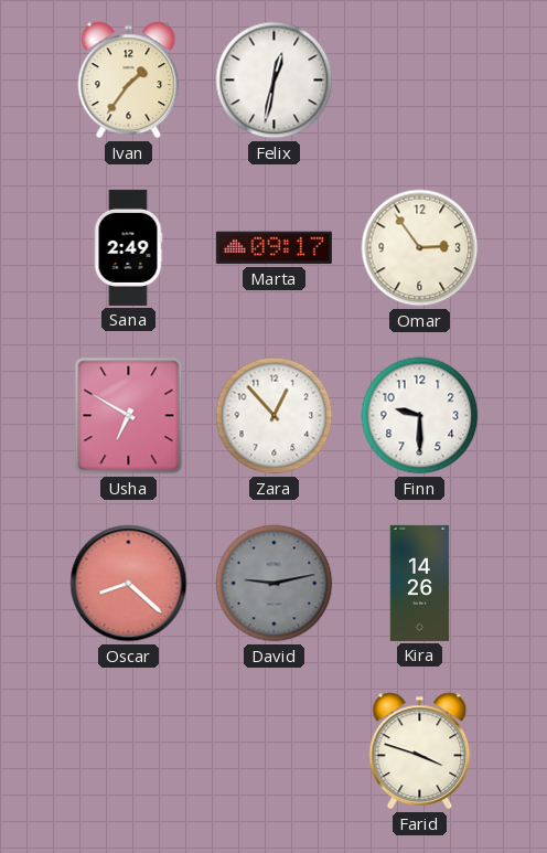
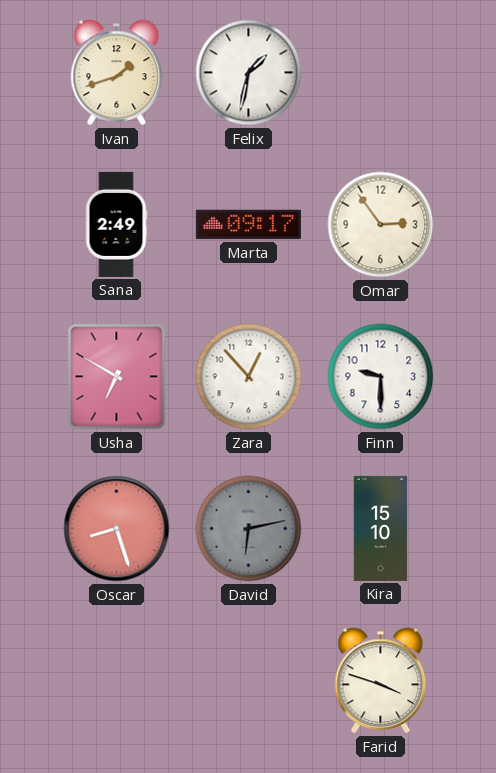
Ivan: 1:36 -> 1:42
Felix: 12:32 -> 1:32
Oscar: 8:22 -> 8:27
David: 9:13 -> 6:13
Kira: 14:26 -> 15:10
